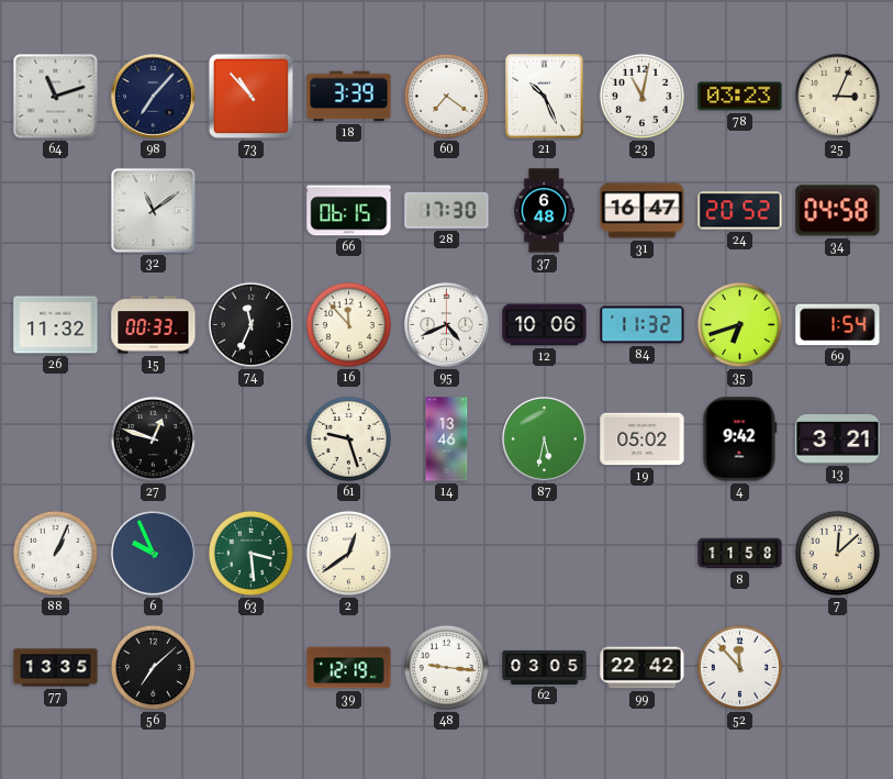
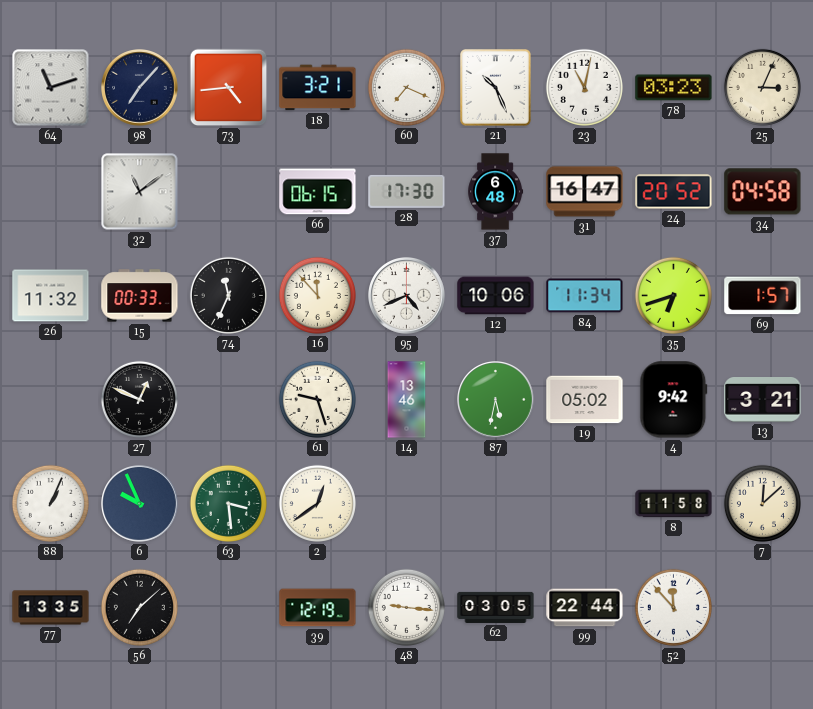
73: 10:53 -> 4:44
18: 3:39 -> 3:21
60: 7:21 -> 7:19
84: 11:32 -> 11:34
69: 1:54 -> 1:57
27: 12:48 -> 12:49
99: 22:42 -> 22:44
